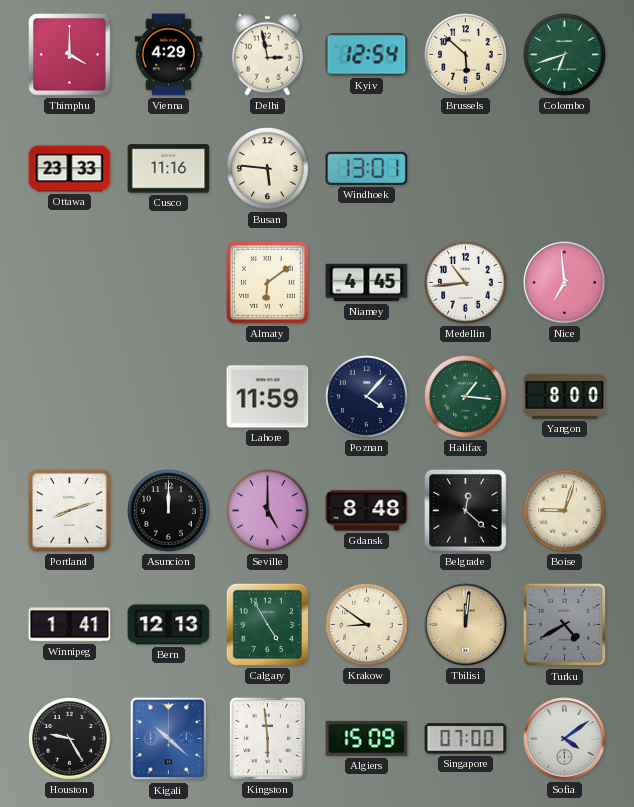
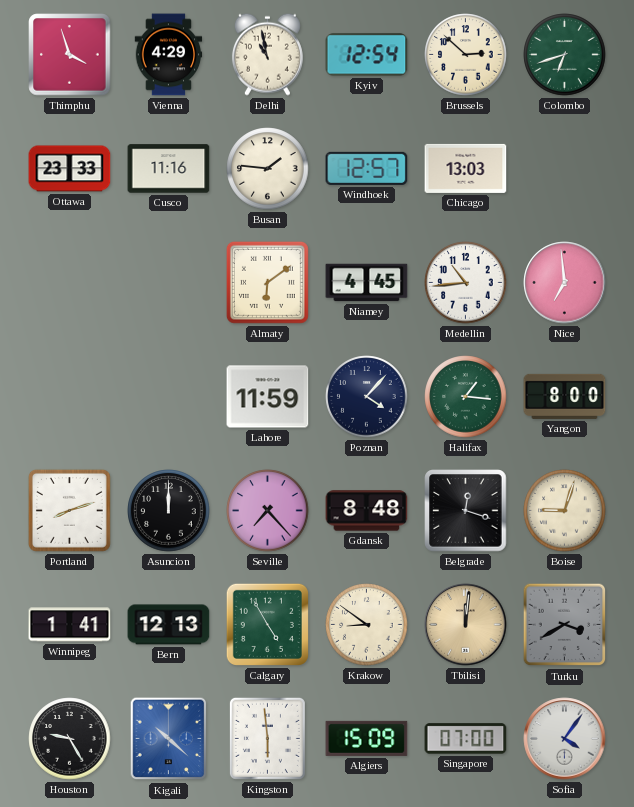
Thimphu: 4:00 -> 3:57
Delhi: 2:58 -> 10:58
Brussels: 5:52 -> 2:52
Busan: 5:46 -> 1:46
Windhoek: 13:01 -> 12:57
Chicago: none -> 13:03
Seville: 5:00 -> 7:23
Belgrade: 12:22 -> 12:18
Turku: 4:40 -> 3:40
Sofia: 4:09 -> 4:06
